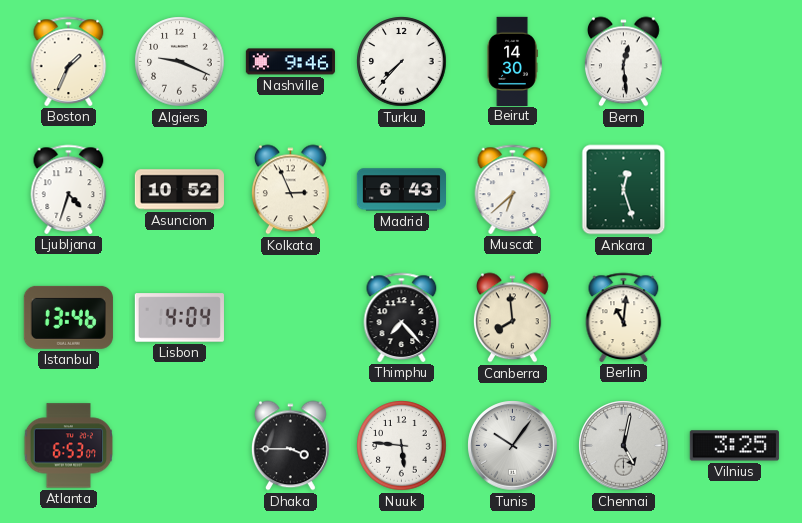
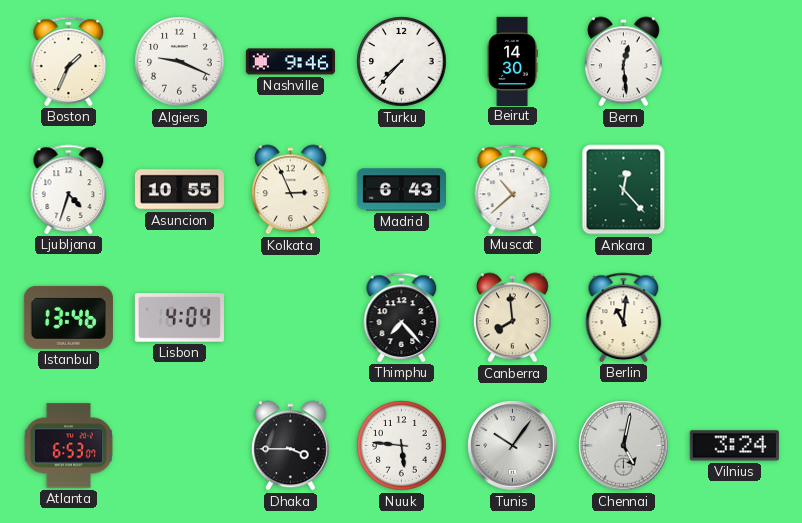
Asuncion: 10:52 -> 10:55
Muscat: 6:38 -> 10:38
Ankara: 12:27 -> 12:23
Vilnius: 3:25 -> 3:24
